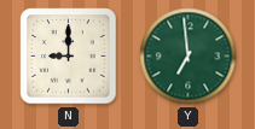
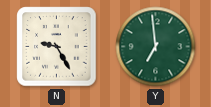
N: 9:00 -> 9:25
